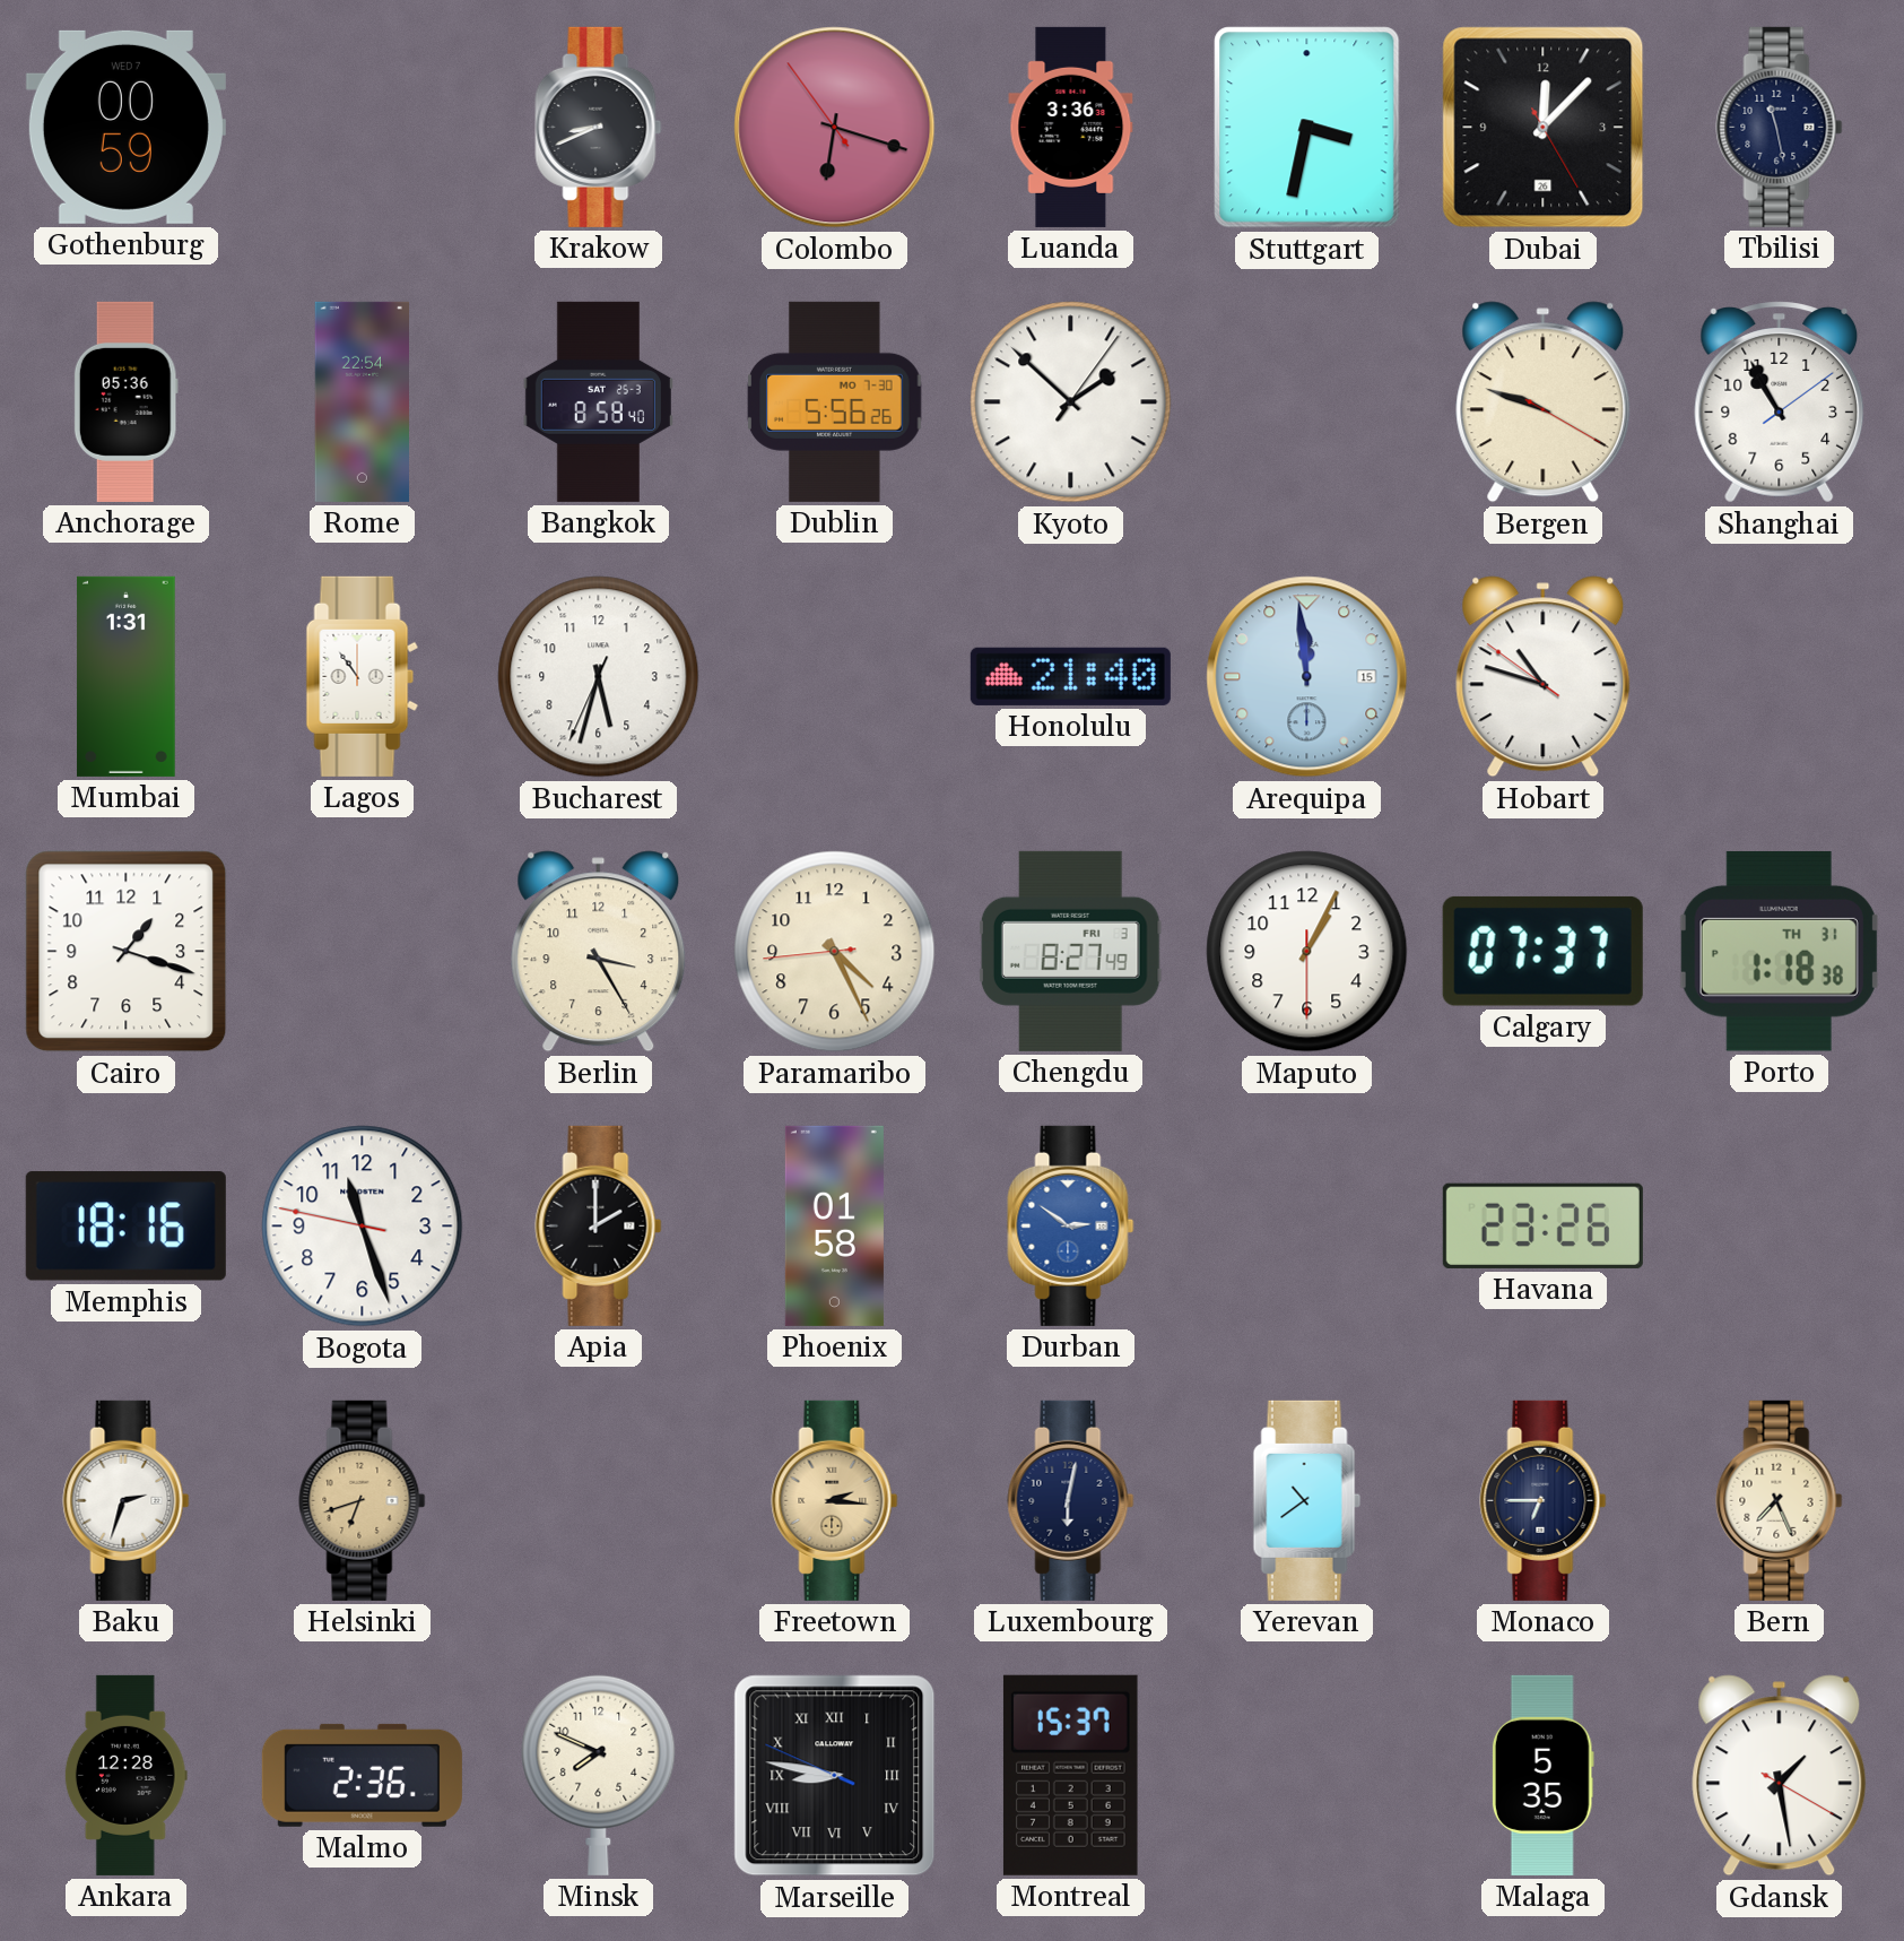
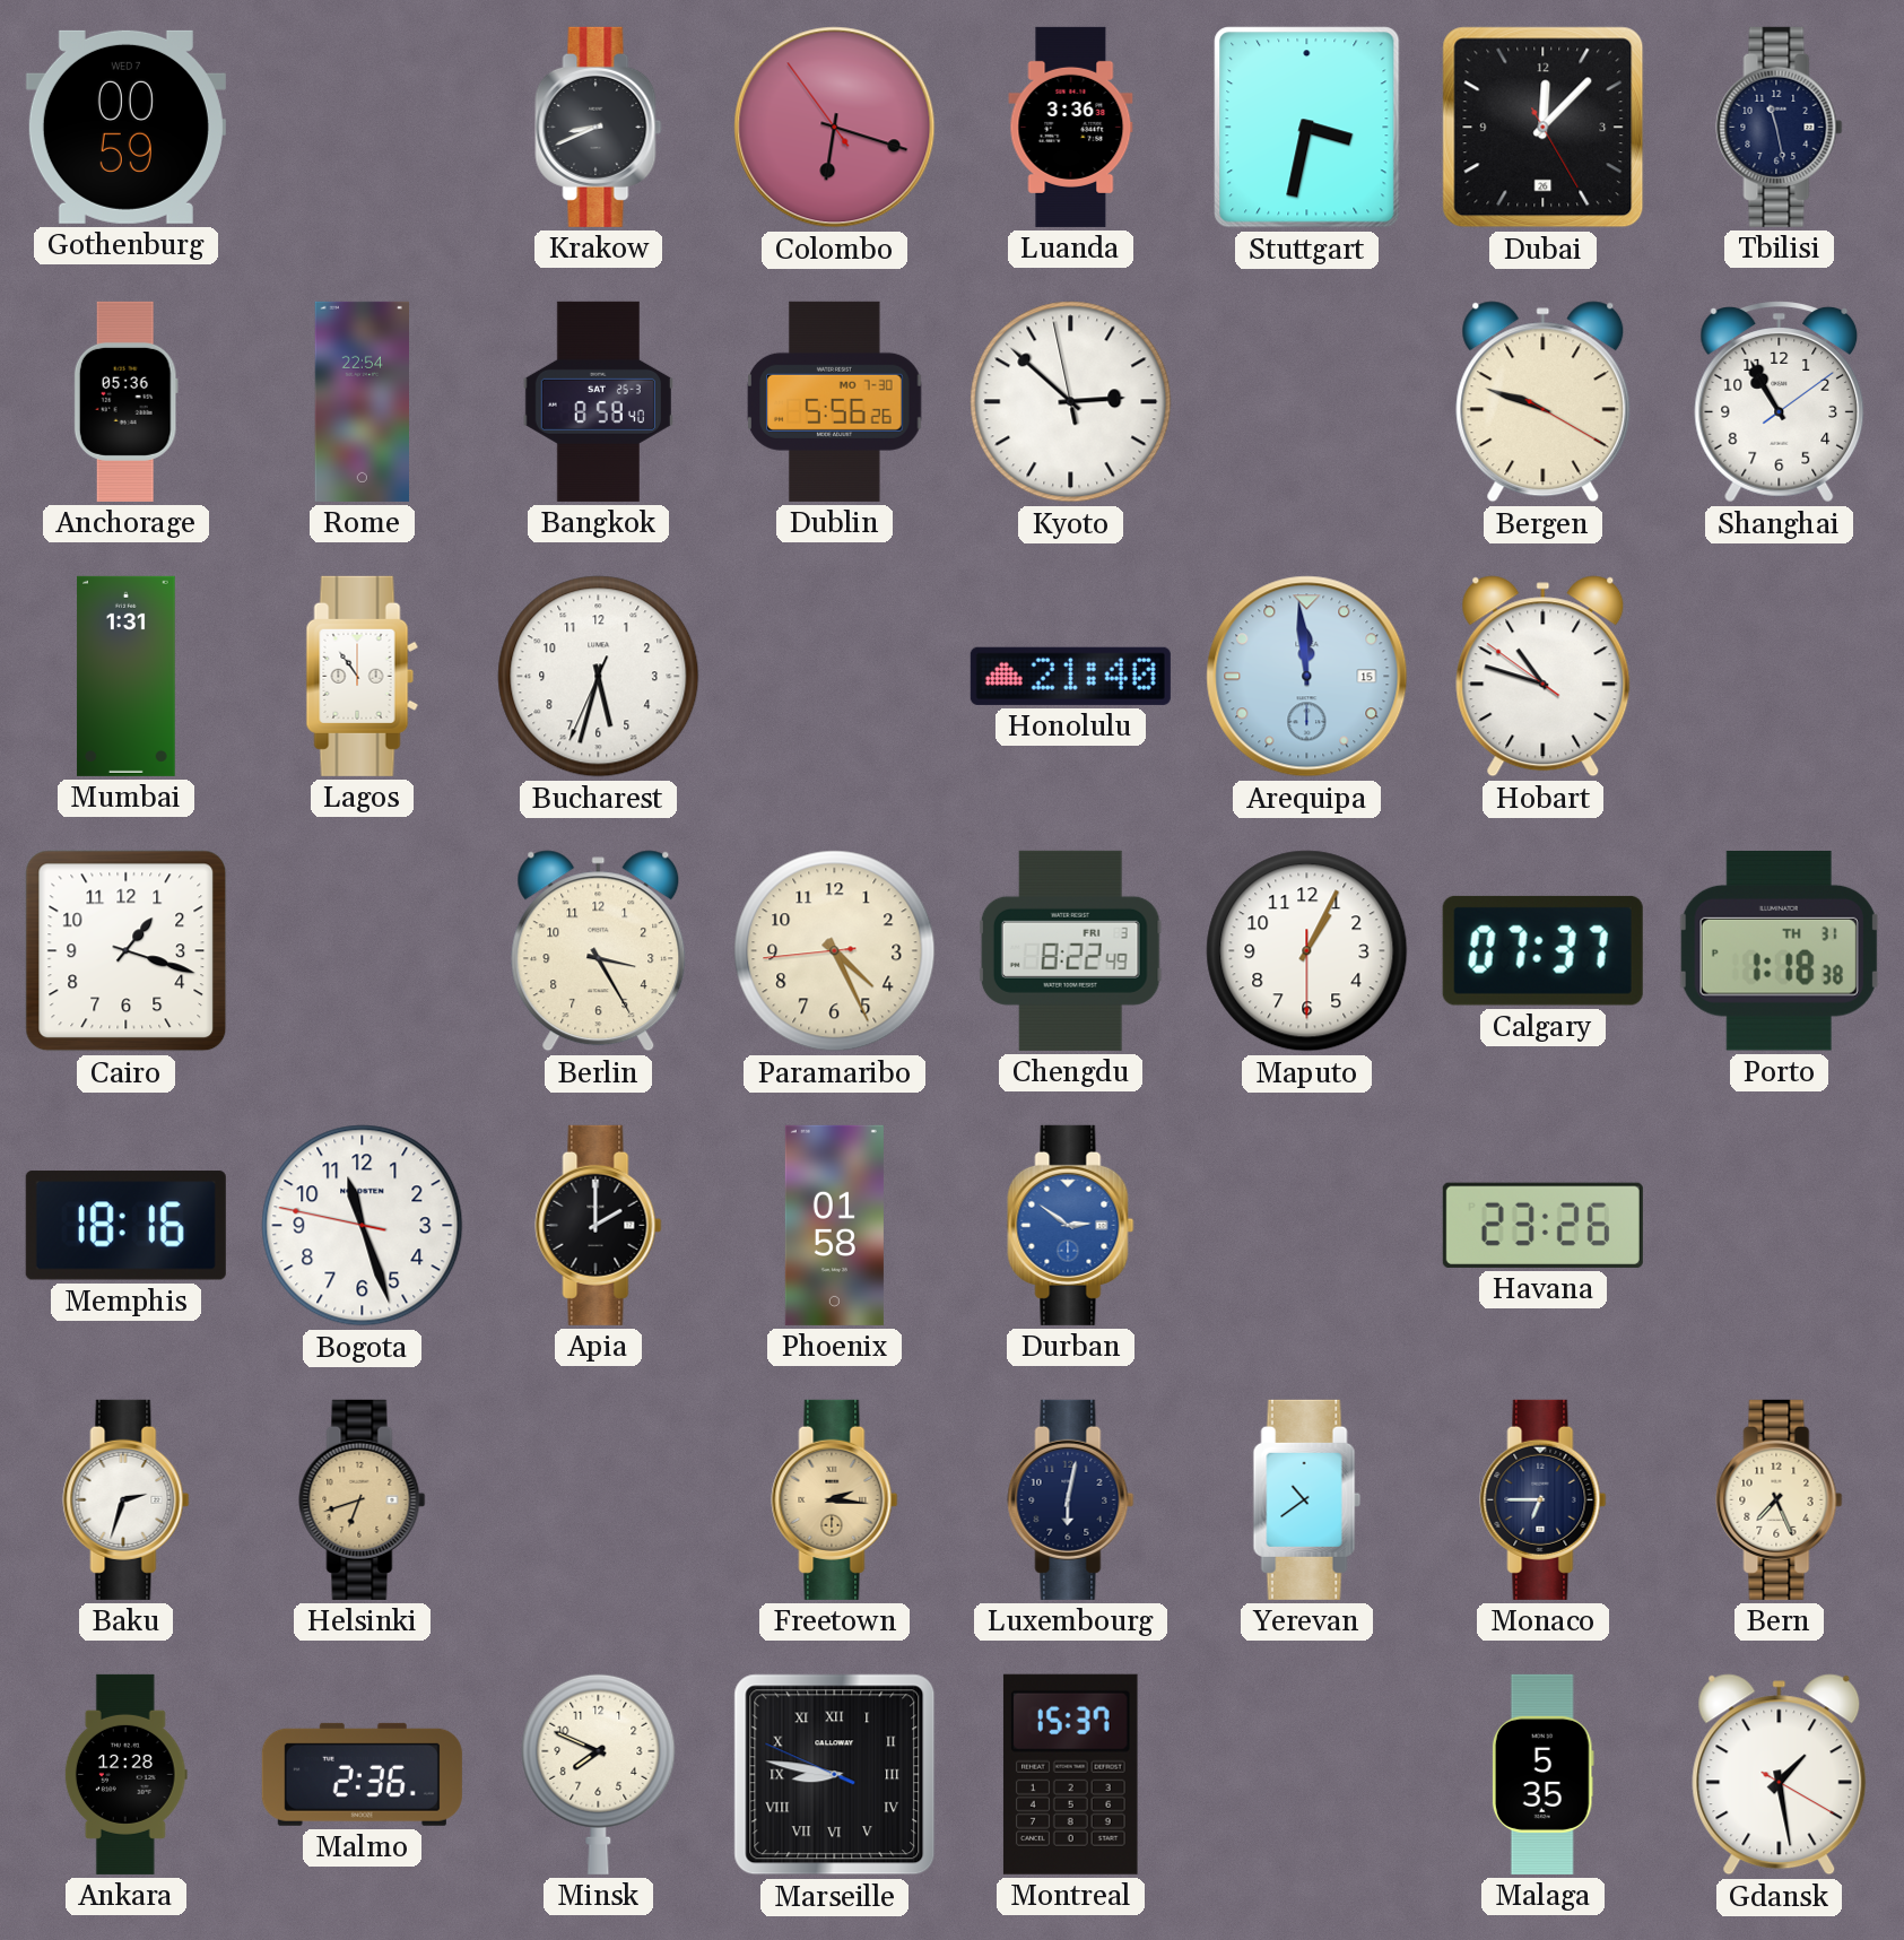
Kyoto: 1:52 -> 2:51
Chengdu: 8:27 -> 8:22
